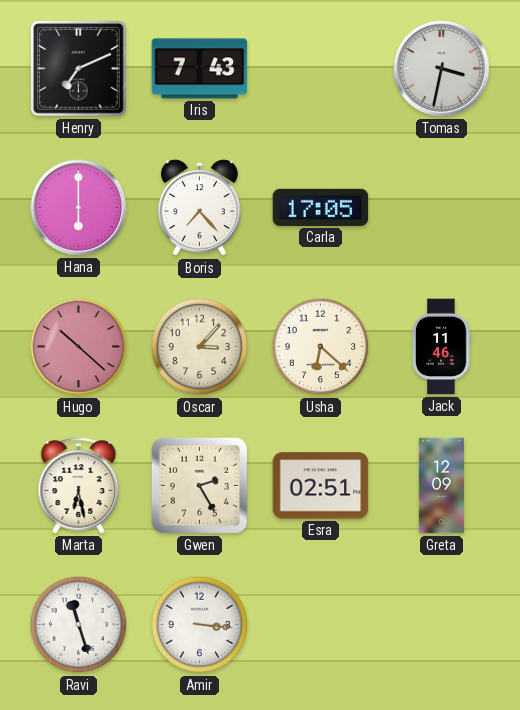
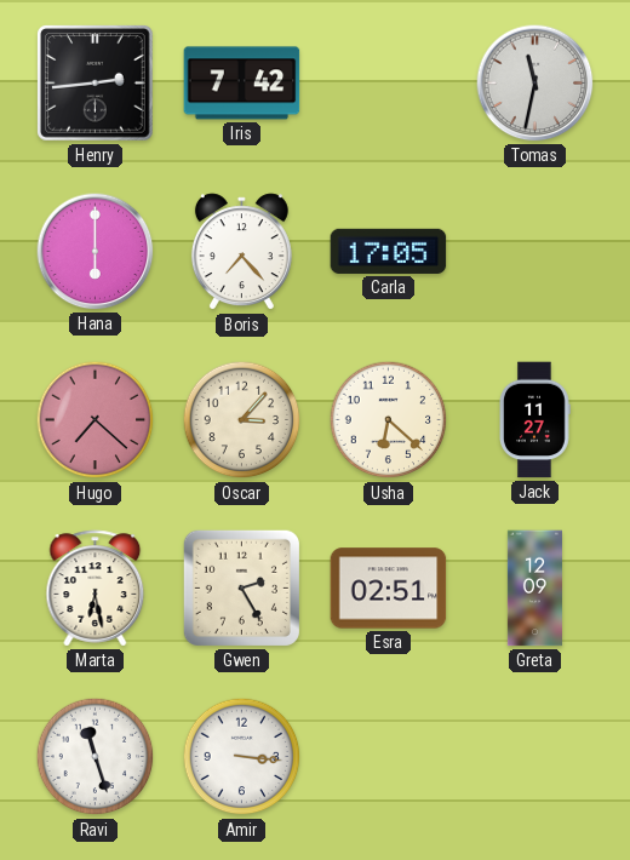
Henry: 7:11 -> 2:44
Iris: 7:43 -> 7:42
Tomas: 3:32 -> 11:32
Hugo: 10:22 -> 7:22
Jack: 11:46 -> 11:27
